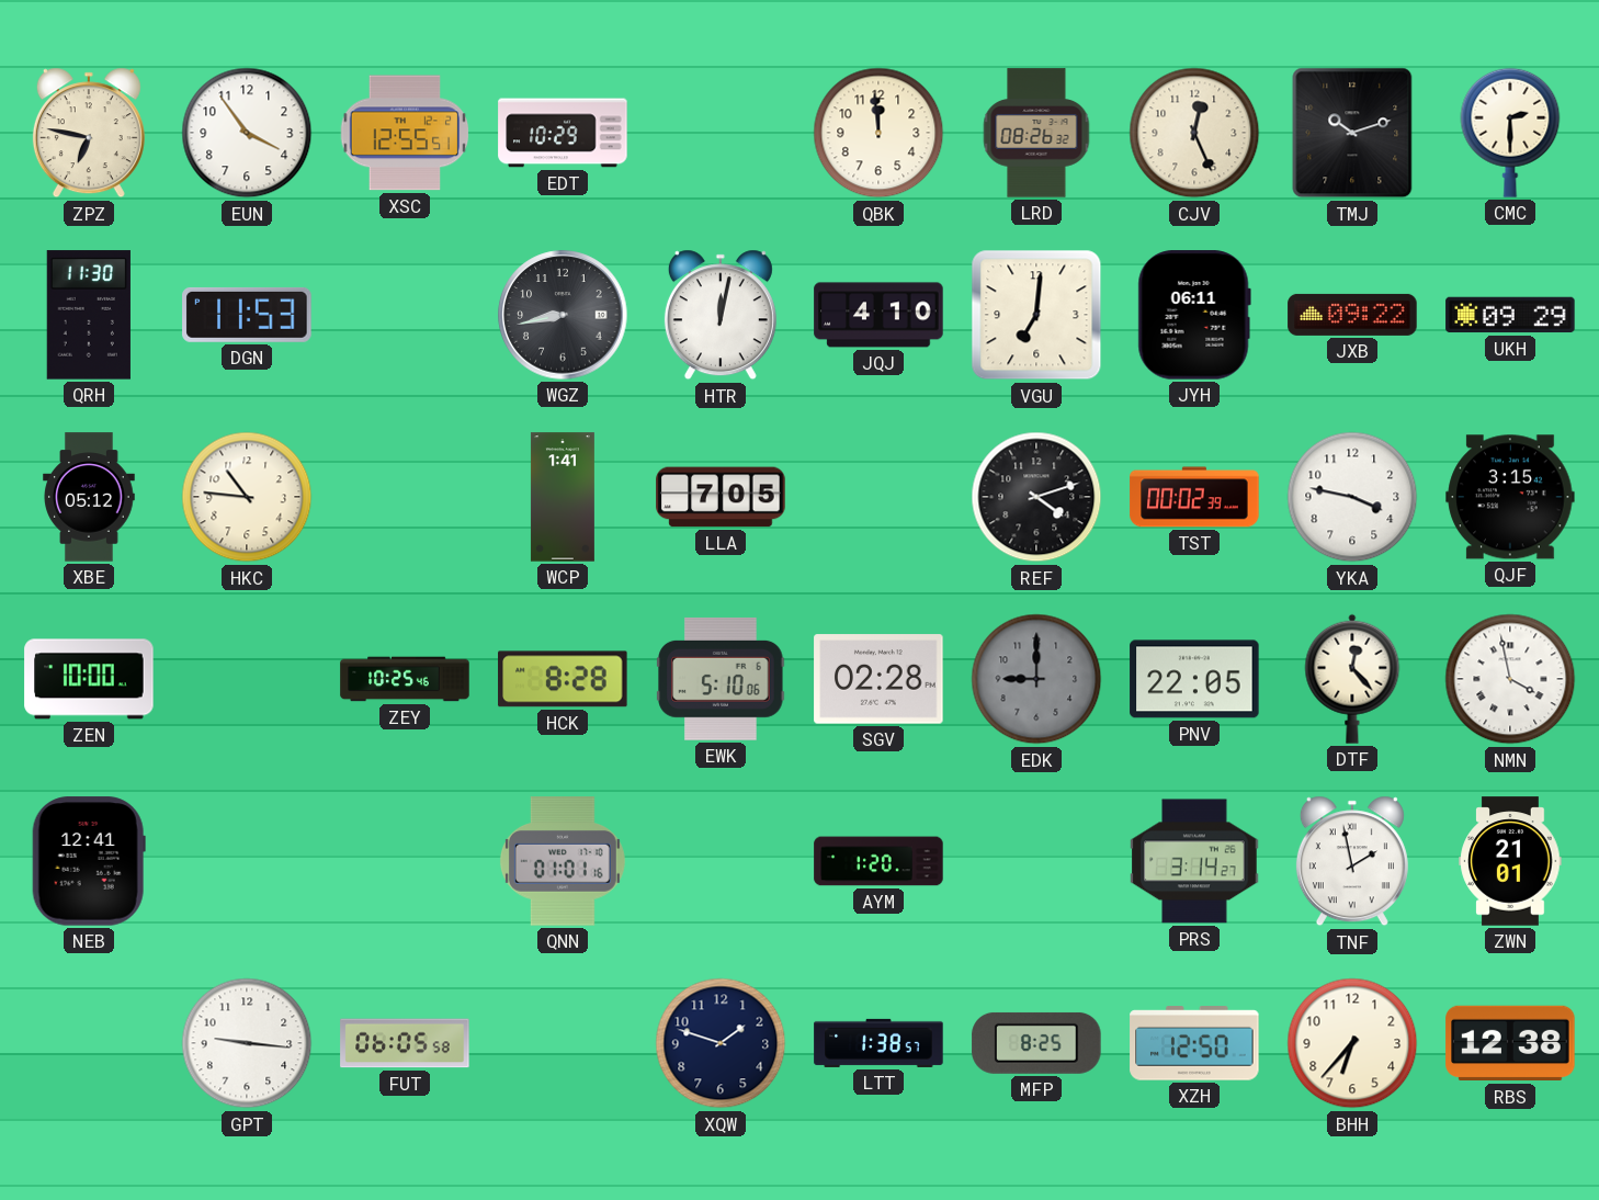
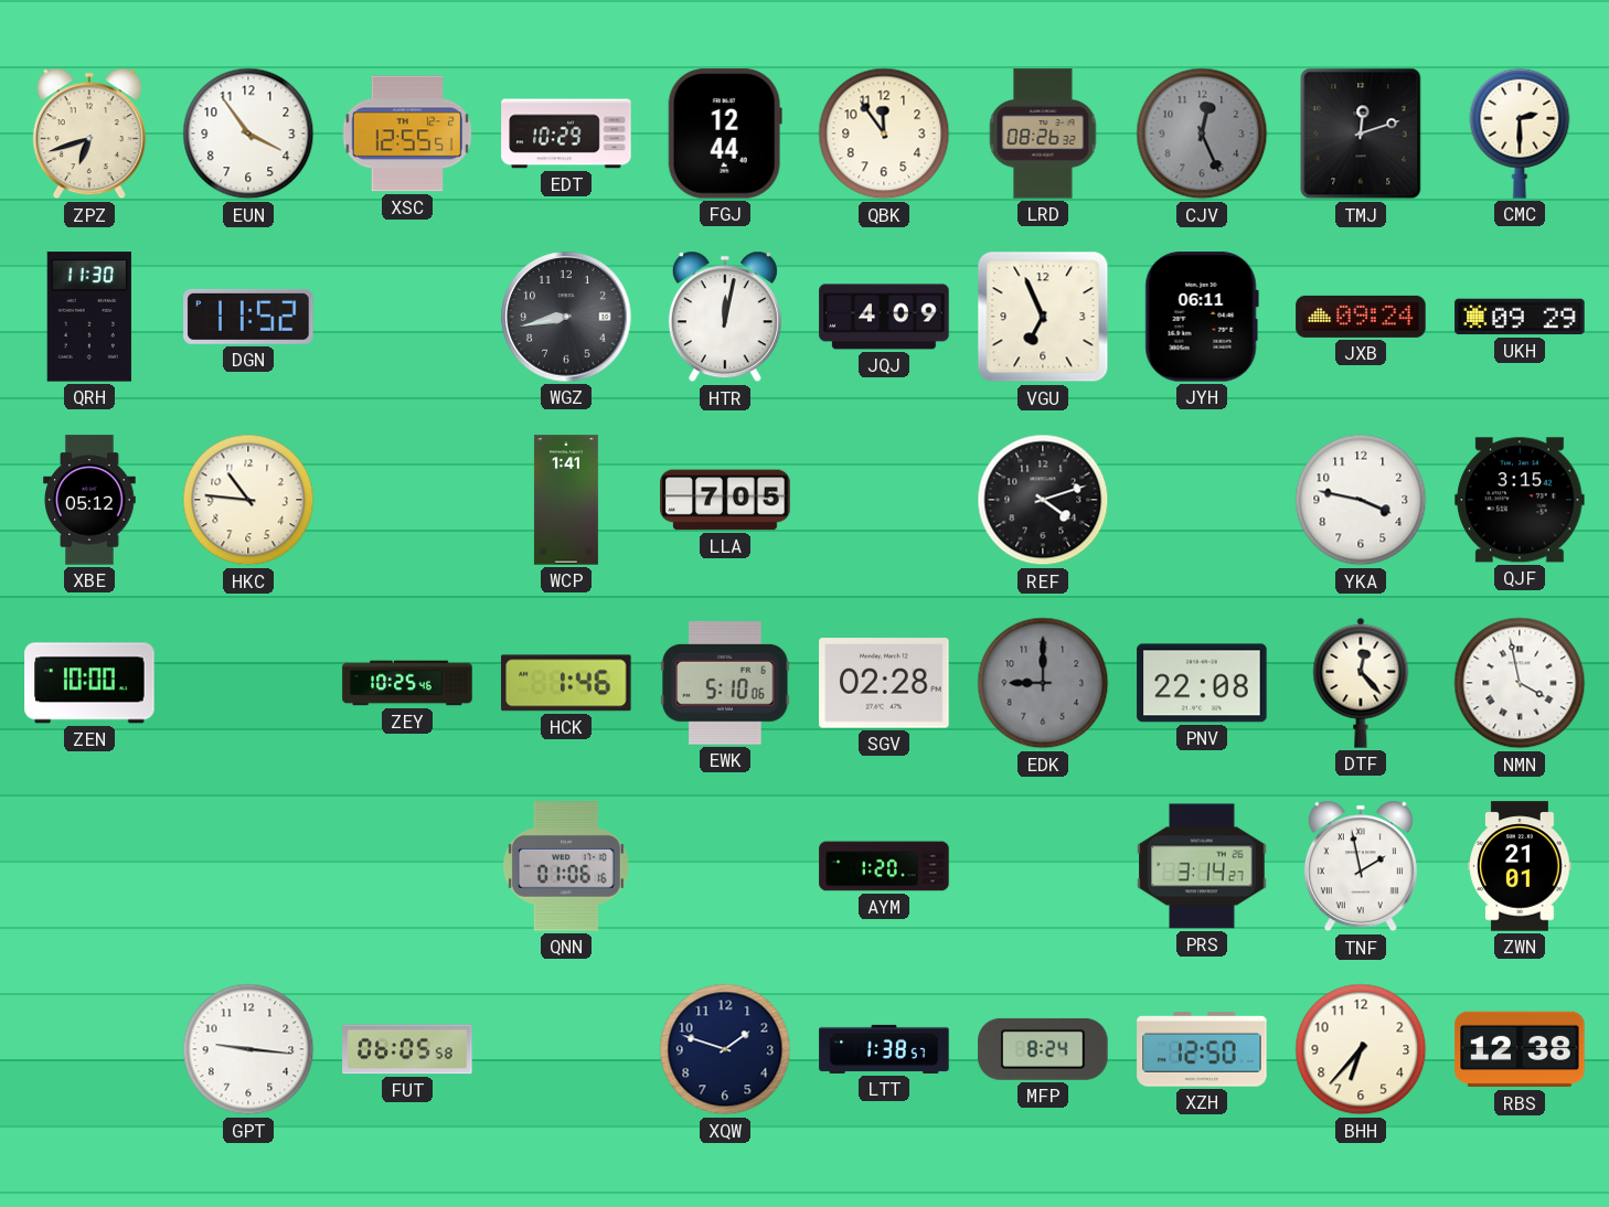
ZPZ: 6:47 -> 6:42
FGJ: none -> 12:44
QBK: 11:59 -> 11:54
CJV dial: cream -> grey
TMJ: 10:12 -> 12:12
DGN: 11:53 -> 11:52
JQJ: 4:10 -> 4:09
VGU: 7:01 -> 6:56
JXB: 09:22 -> 09:24
TST: 00:02 -> none
HCK: 8:28 -> 1:46
PNV: 22:05 -> 22:08
NEB: 12:41 -> none
QNN: 01:01 -> 01:06
MFP: 8:25 -> 8:24
